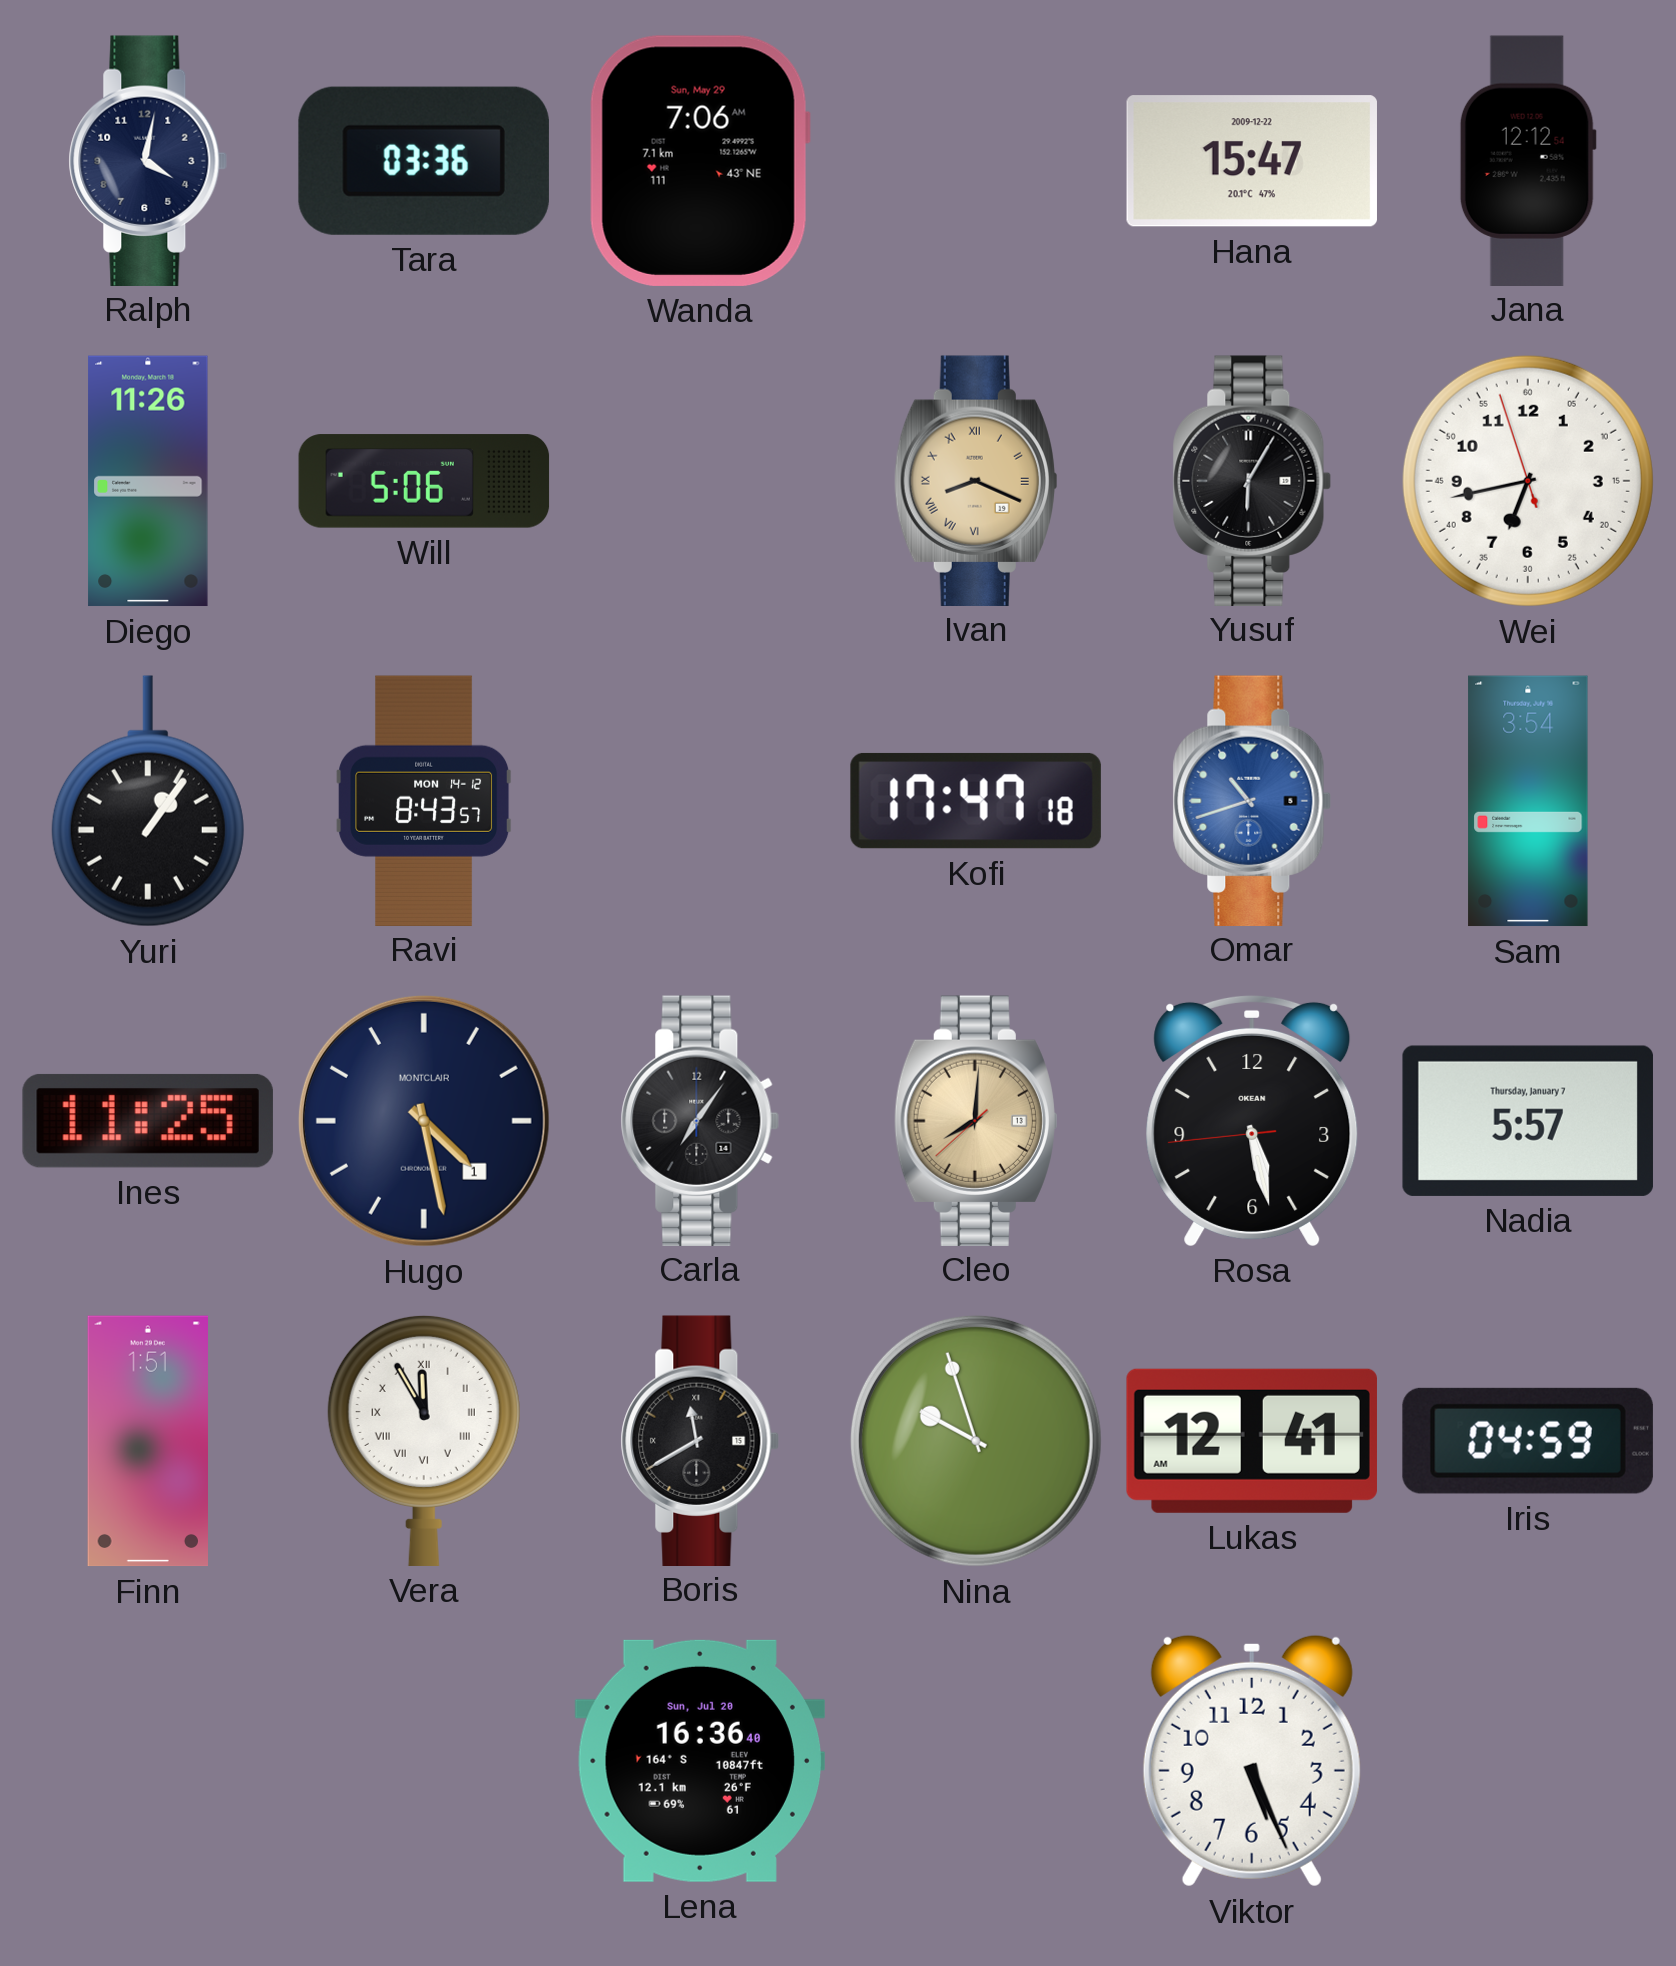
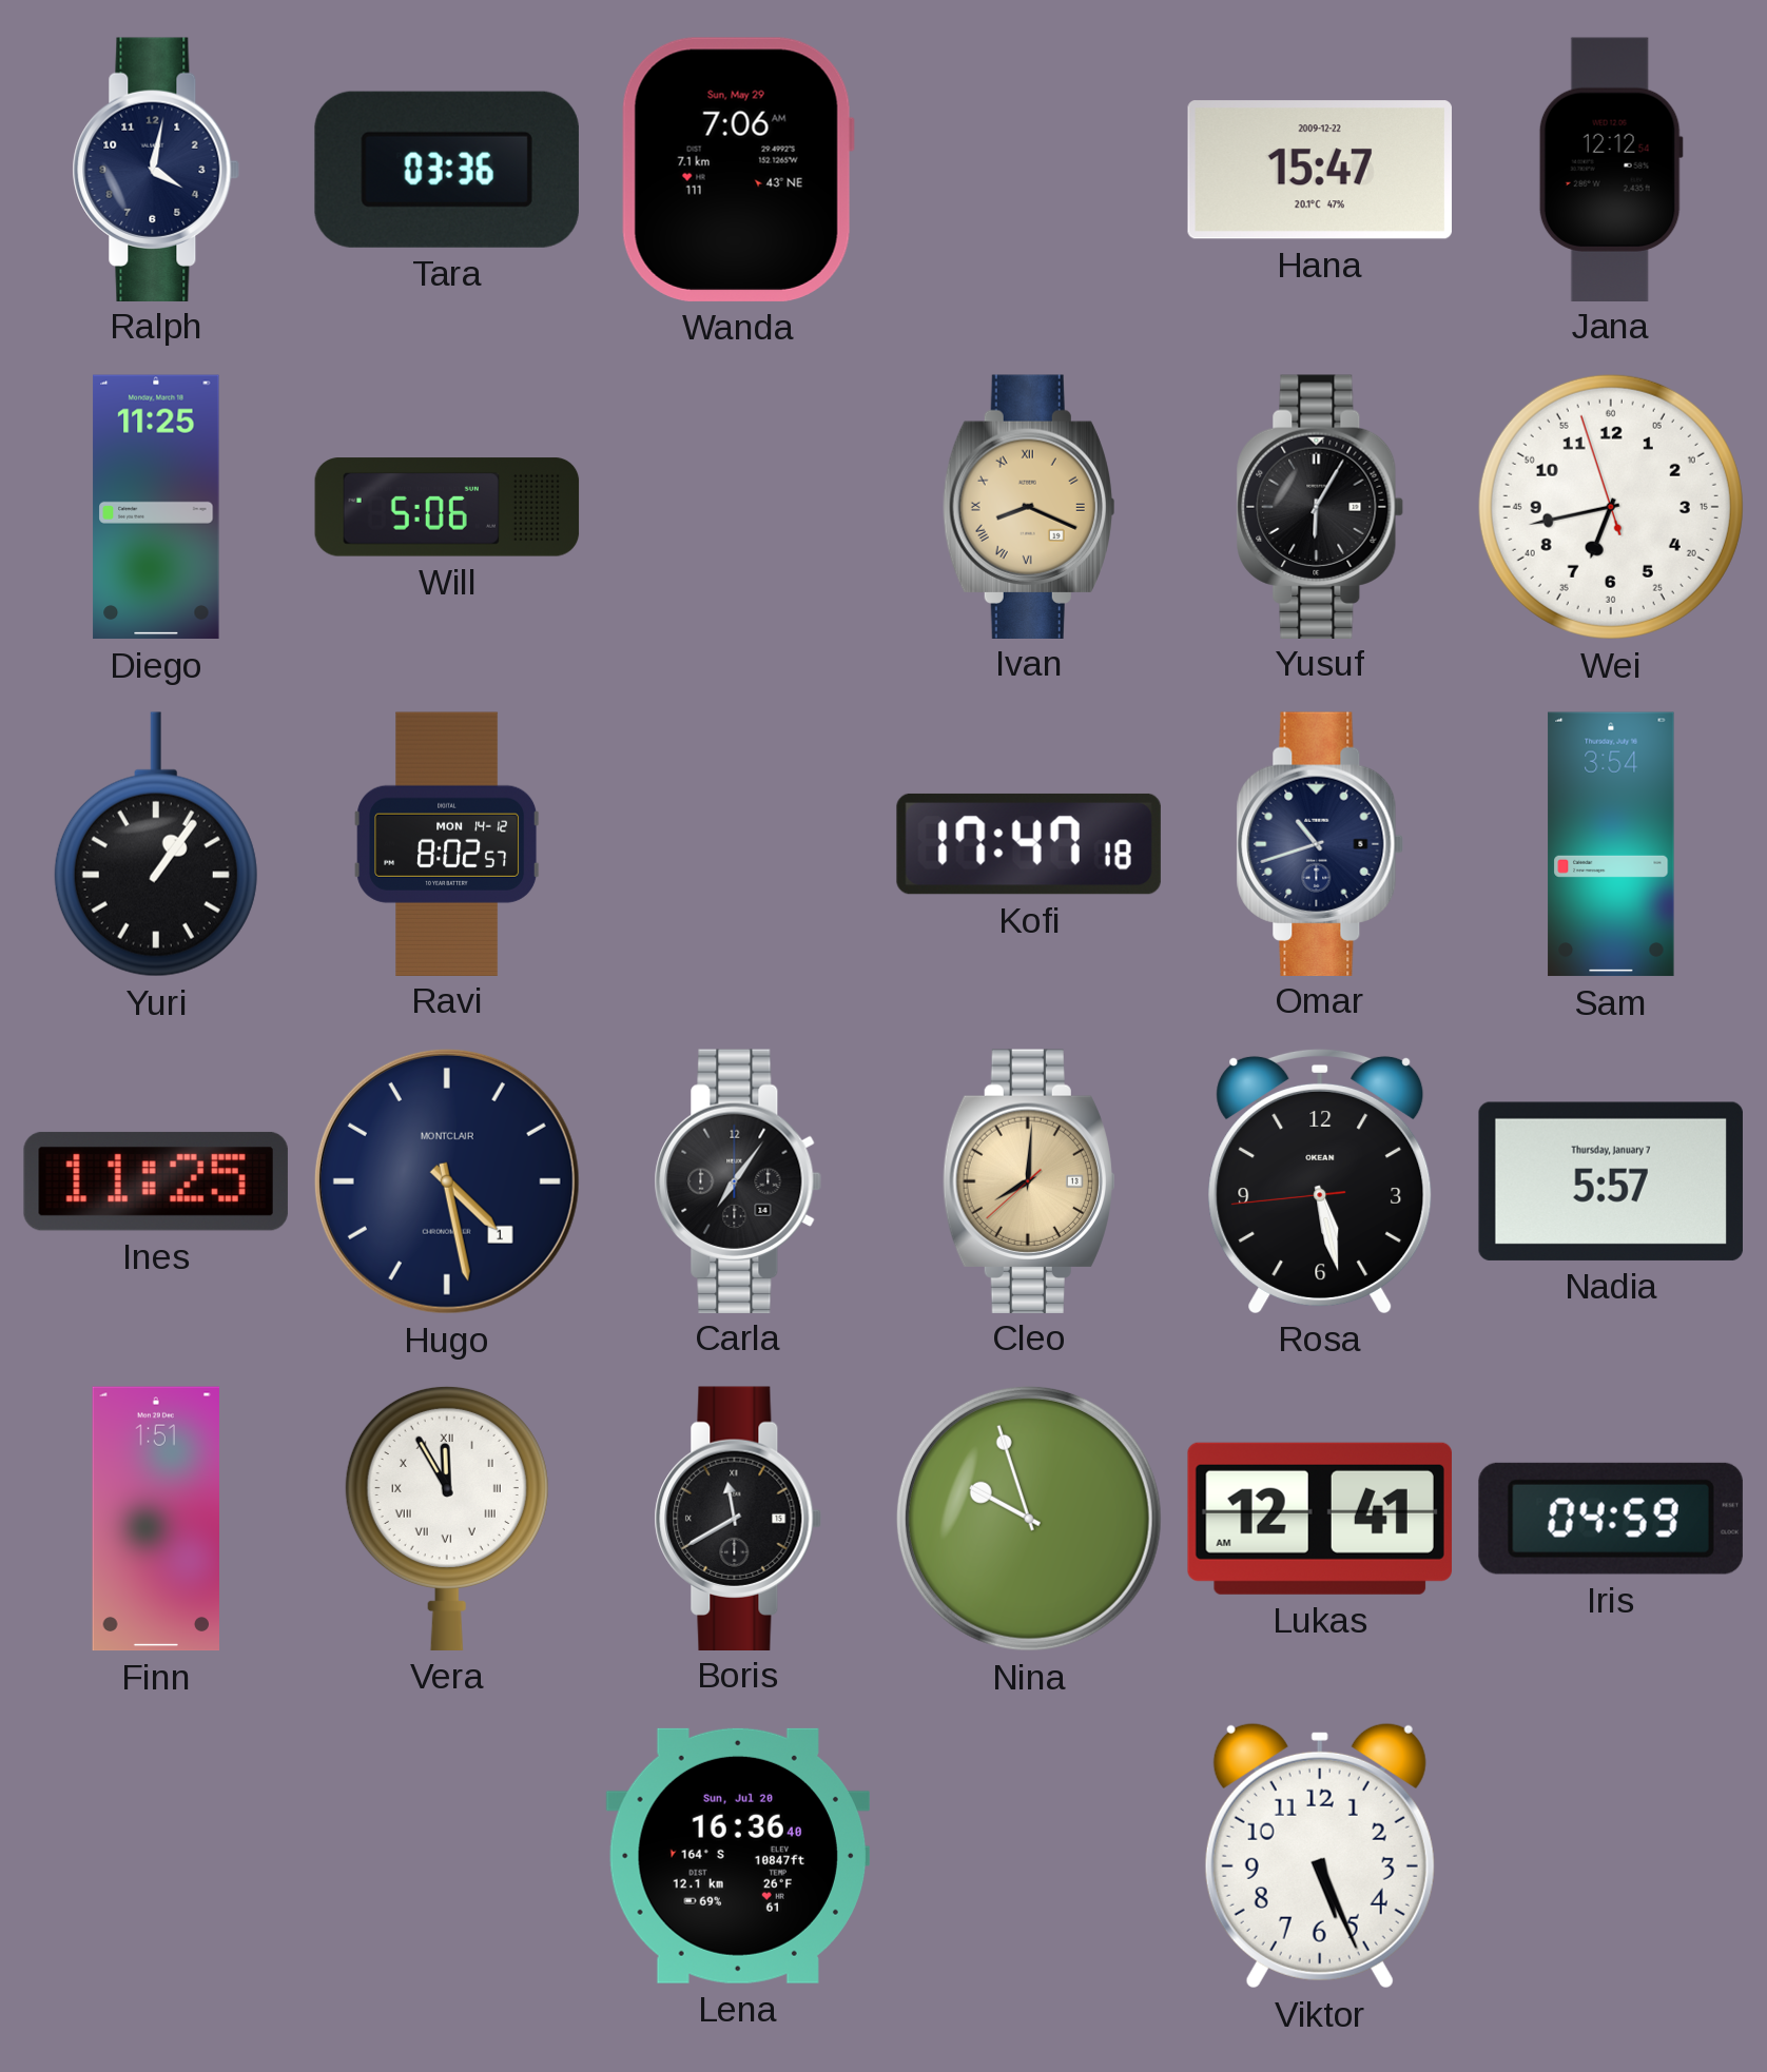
Diego: 11:26 -> 11:25
Ravi: 8:43 -> 8:02
Omar dial: blue -> navy
